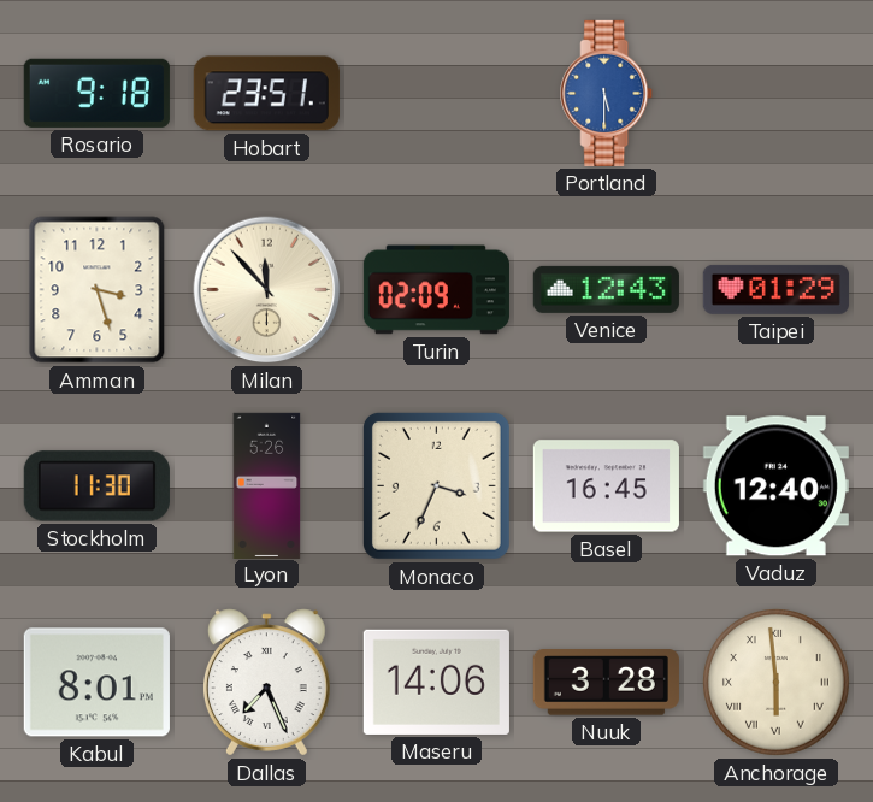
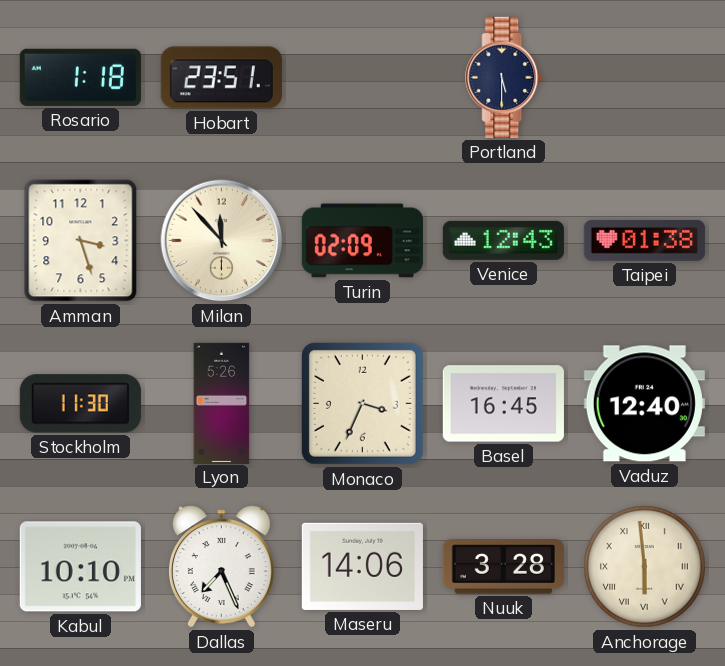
Rosario: 9:18 -> 1:18
Portland dial: blue -> navy
Taipei: 01:29 -> 01:38
Kabul: 8:01 -> 10:10
